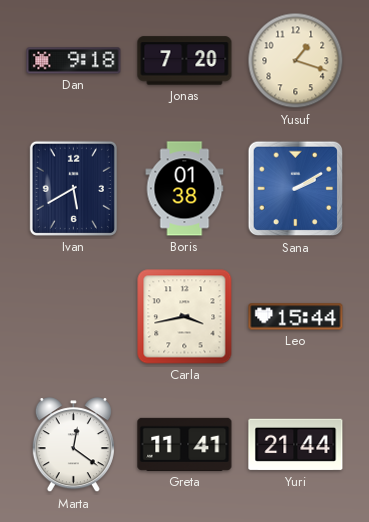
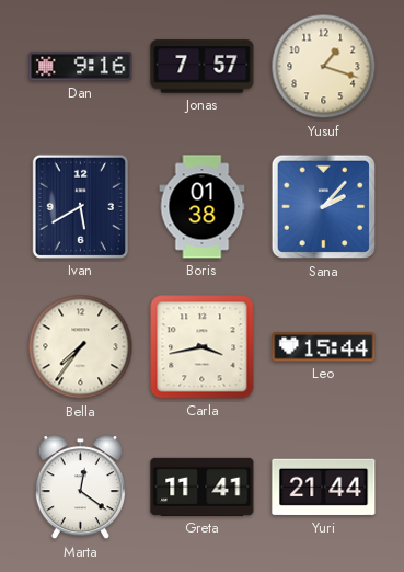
Dan: 9:18 -> 9:16
Jonas: 7:20 -> 7:57
Sana: 2:10 -> 2:07
Bella: none -> 7:36
